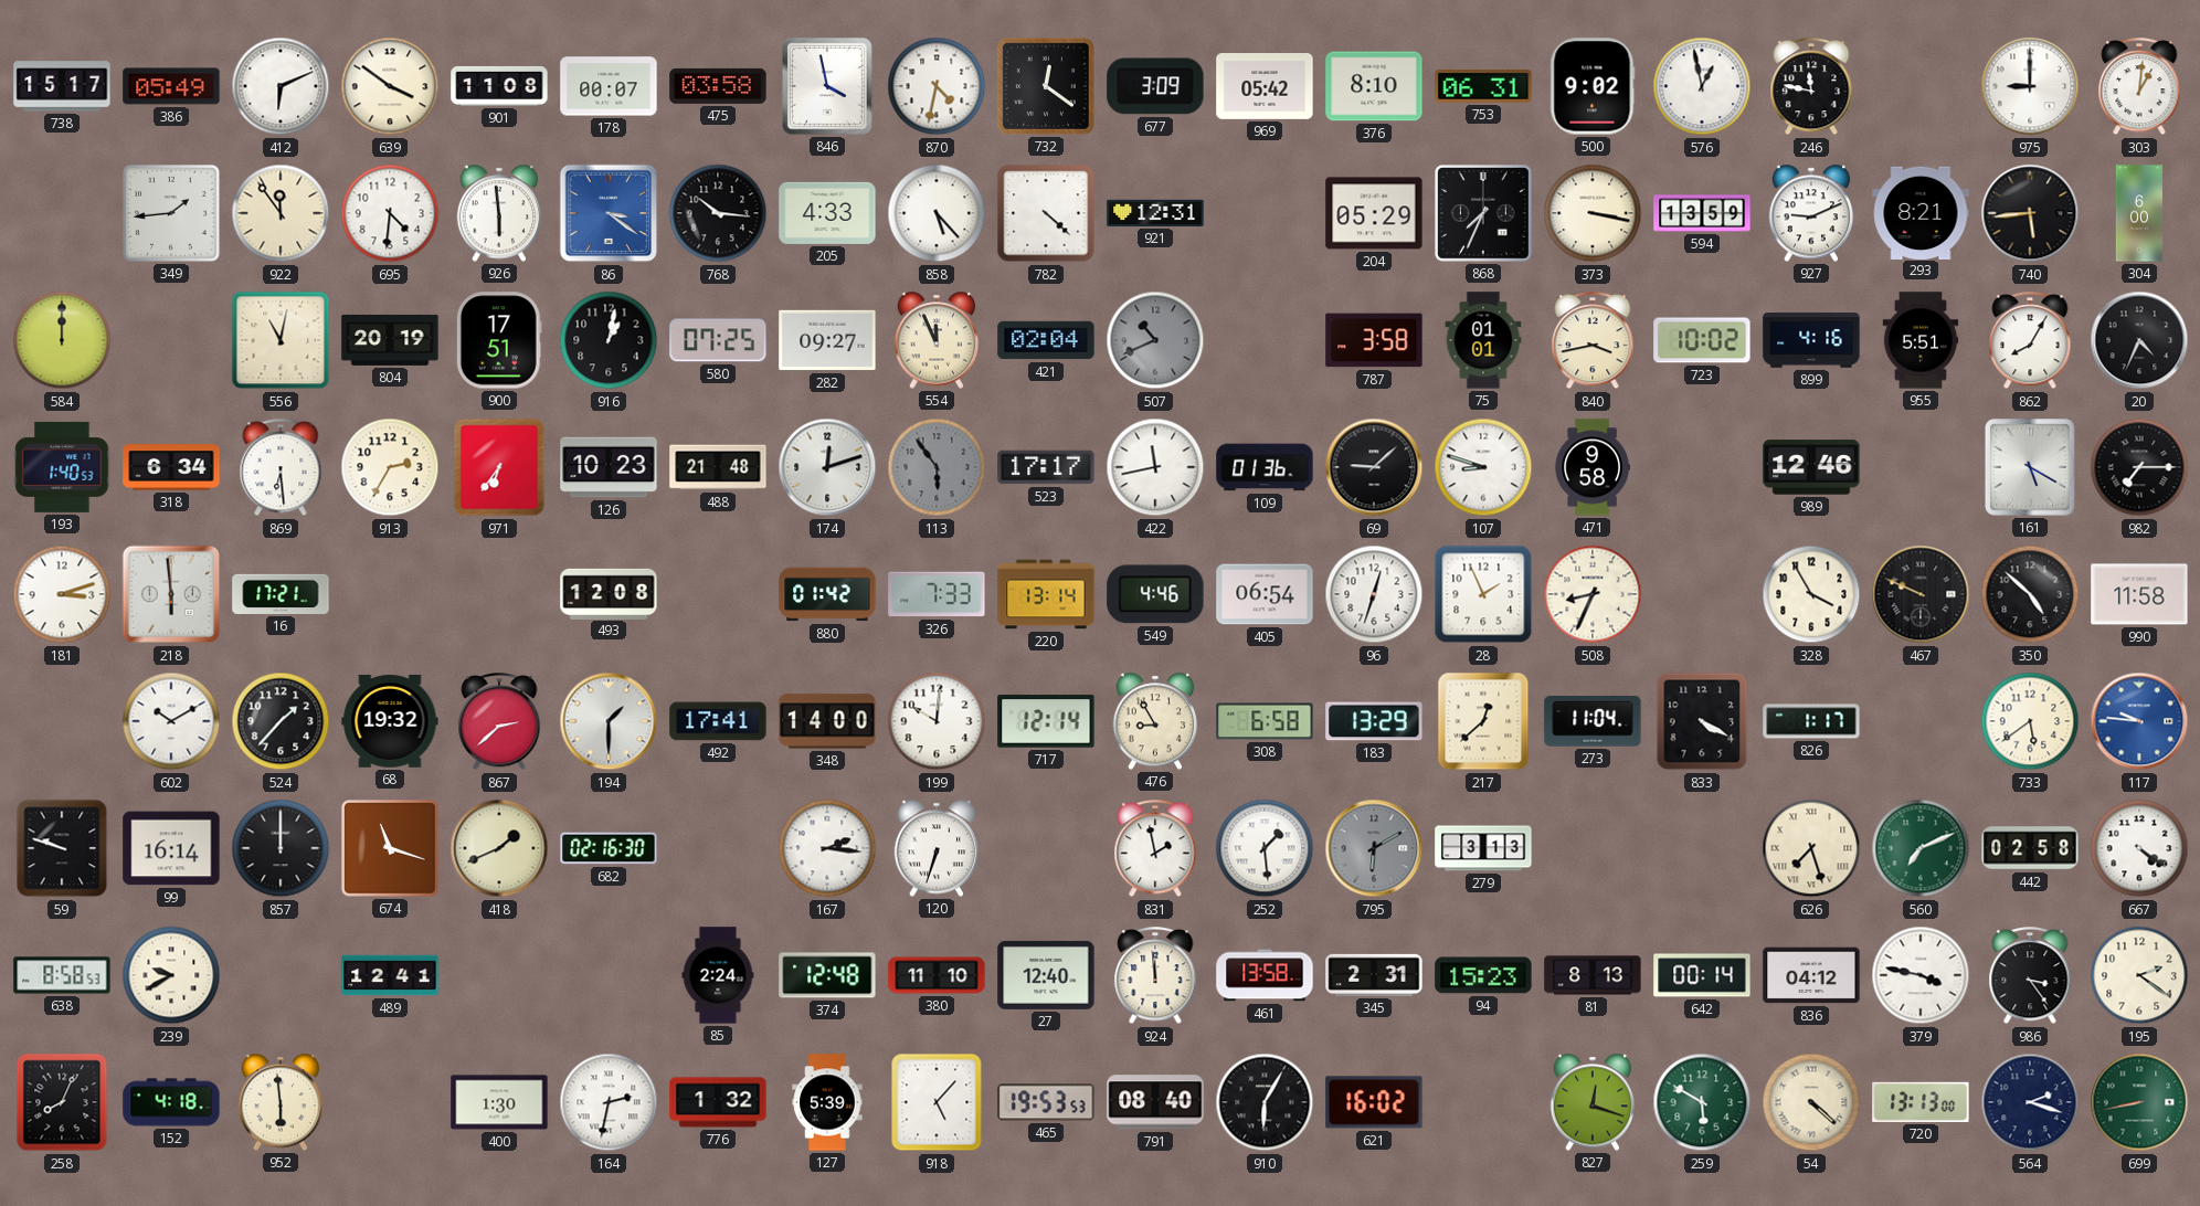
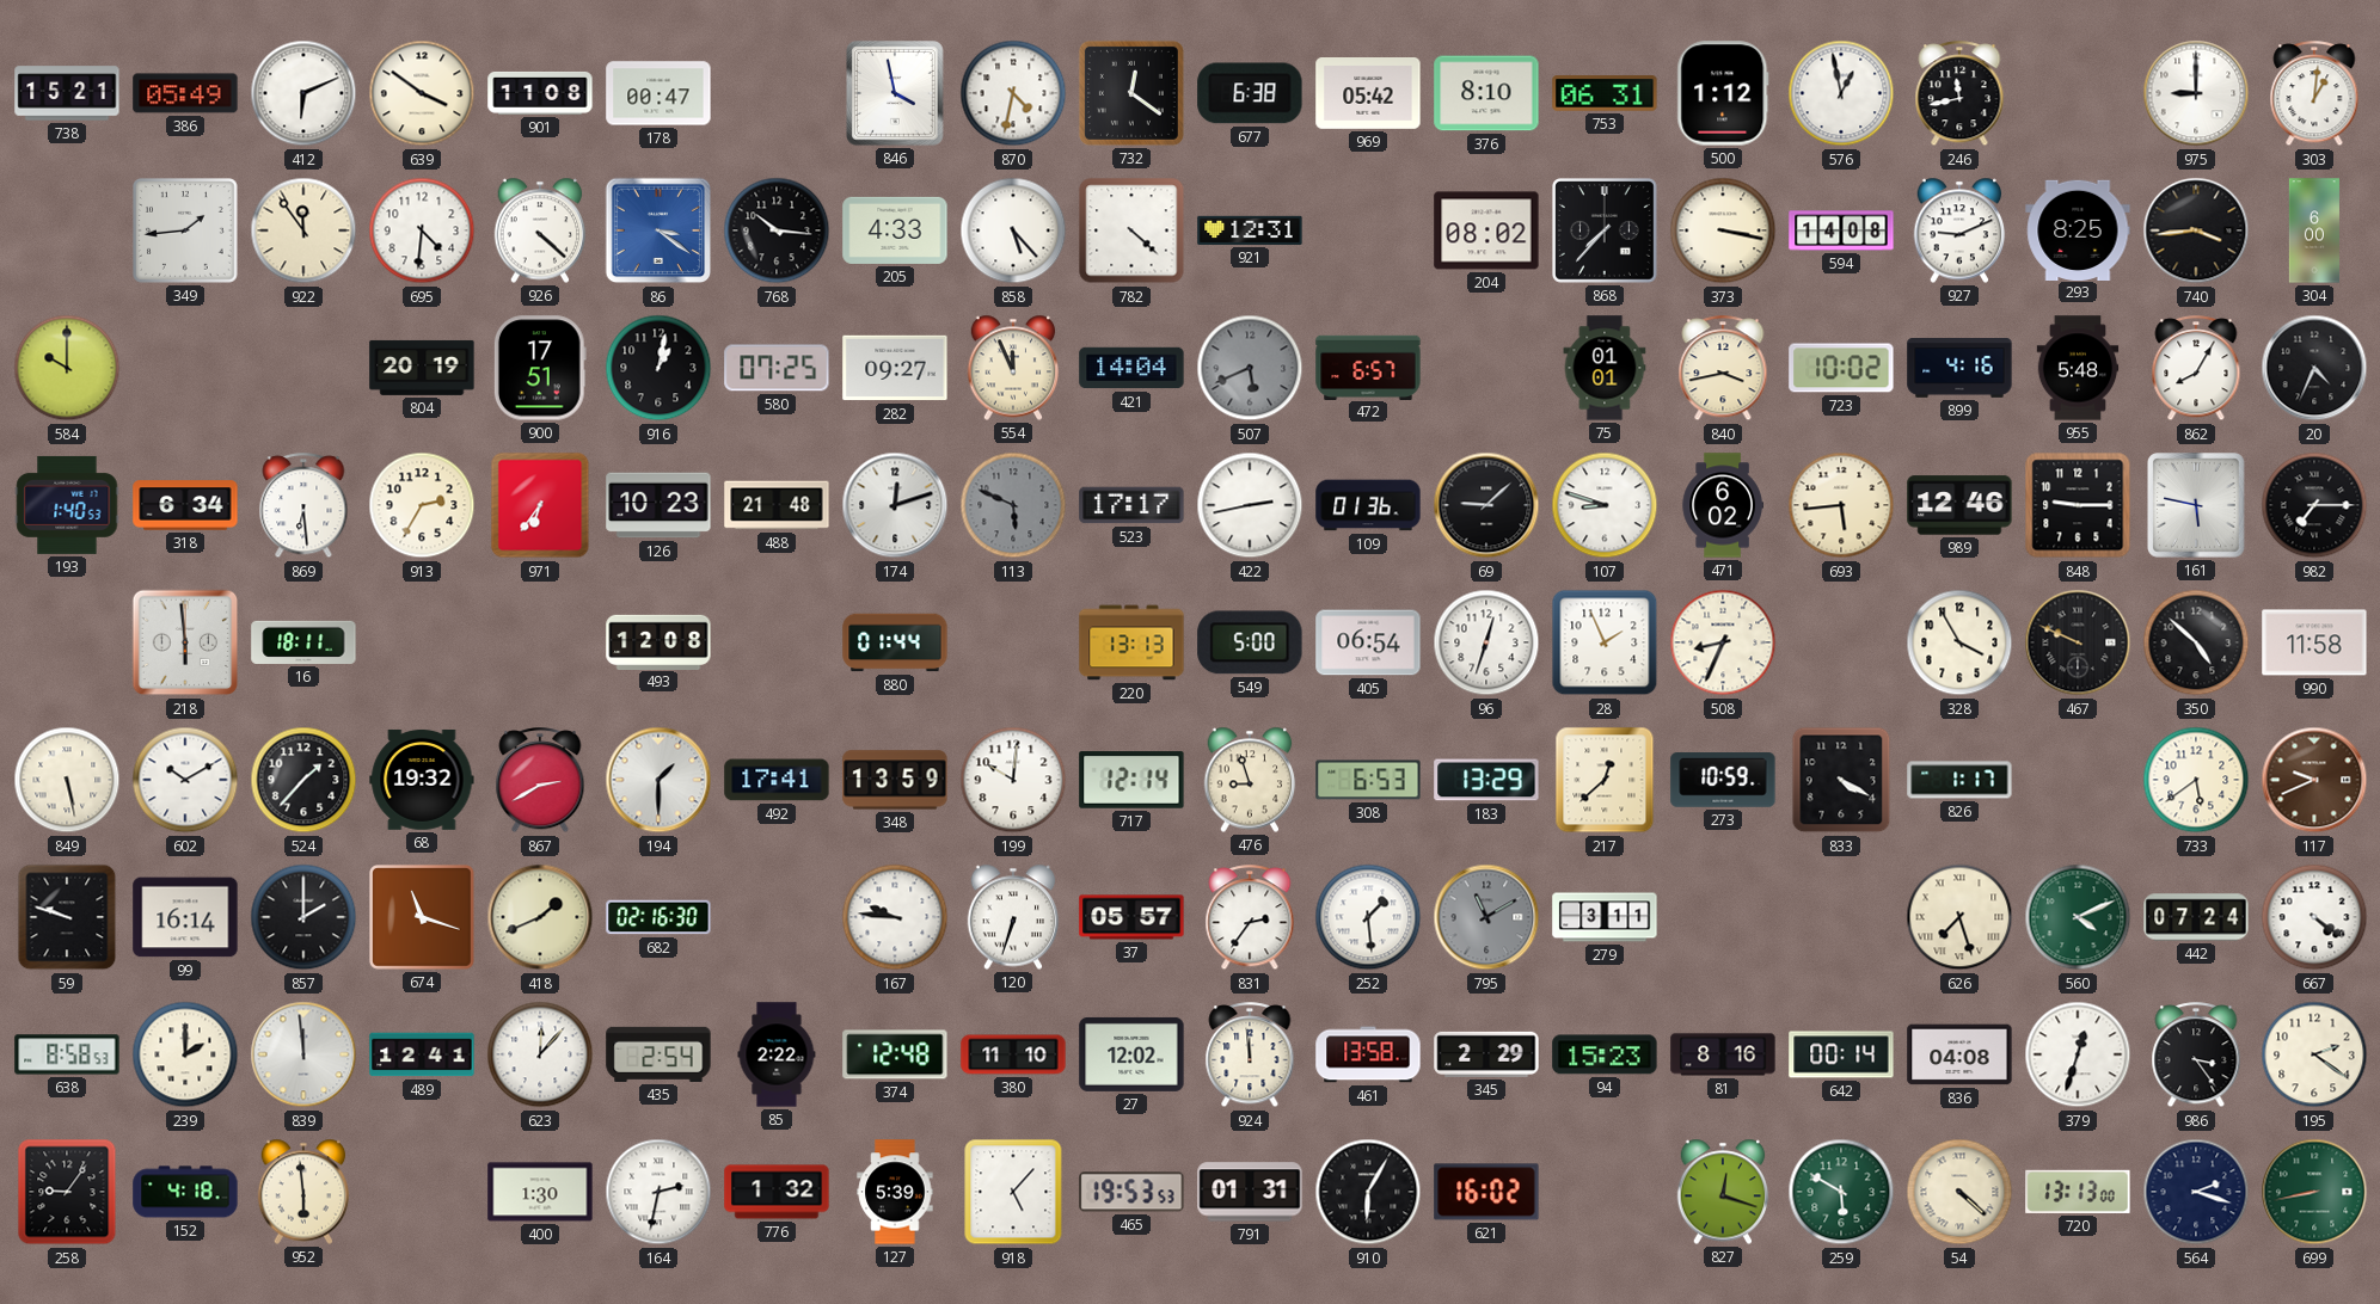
738: 15:17 -> 15:21
178: 00:07 -> 00:47
475: 03:58 -> none
677: 3:09 -> 6:38
500: 9:02 -> 1:12
246: 11:47 -> 11:43
926: 5:59 -> 4:22
204: 05:29 -> 08:02
868: 7:34 -> 7:37
594: 13:59 -> 14:08
293: 8:21 -> 8:25
740: 5:44 -> 3:44
584: 12:00 -> 10:00
556: 11:02 -> none
421: 02:04 -> 14:04
507: 10:41 -> 5:41
472: none -> 6:57
787: 3:58 -> none
955: 5:51 -> 5:48
113: 5:54 -> 5:49
422: 11:43 -> 2:43
471: 9:58 -> 6:02
693: none -> 5:44
848: none -> 9:15
161: 5:20 -> 5:47
181: 3:12 -> none
16: 17:21 -> 18:11
880: 01:42 -> 01:44
326: 7:33 -> none
220: 13:14 -> 13:13
549: 4:46 -> 5:00
849: none -> 5:28
867: 2:38 -> 2:40
348: 14:00 -> 13:59
476: 8:55 -> 8:57
308: 6:58 -> 6:53
273: 11:04 -> 10:59
117: 9:46 -> 9:41
117 dial: blue -> brown
857: 12:00 -> 2:00
167: 2:16 -> 9:46
37: none -> 05:57
831: 1:58 -> 2:36
795: 6:10 -> 11:10
279: 3:13 -> 3:11
560: 7:11 -> 4:11
442: 02:58 -> 07:24
239: 9:40 -> 2:00
839: none -> 11:59
623: none -> 12:07
435: none -> 2:54
85: 2:24 -> 2:22
27: 12:40 -> 12:02
345: 2:31 -> 2:29
81: 8:13 -> 8:16
836: 04:12 -> 04:08
379: 3:47 -> 12:33
258: 8:04 -> 9:06
791: 08:40 -> 01:31
